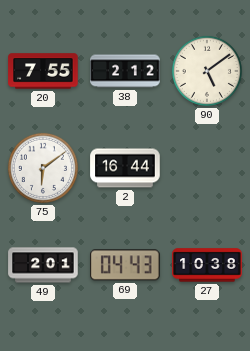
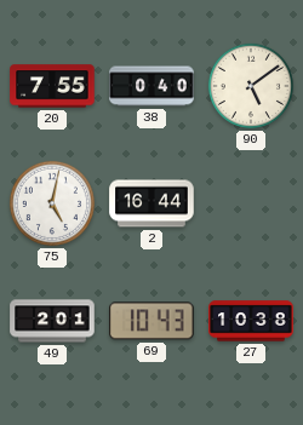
38: 2:12 -> 0:40
75: 6:09 -> 5:02
69: 04:43 -> 10:43
